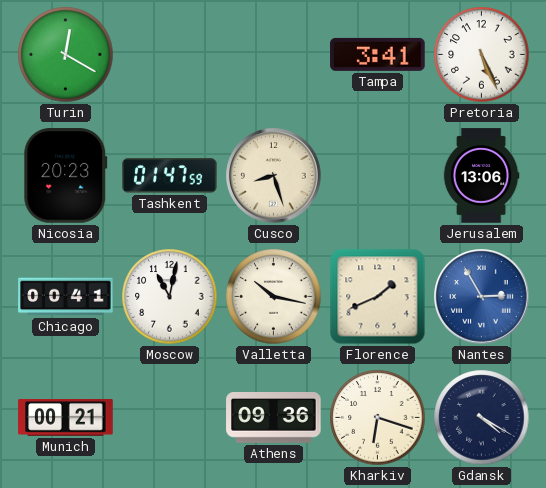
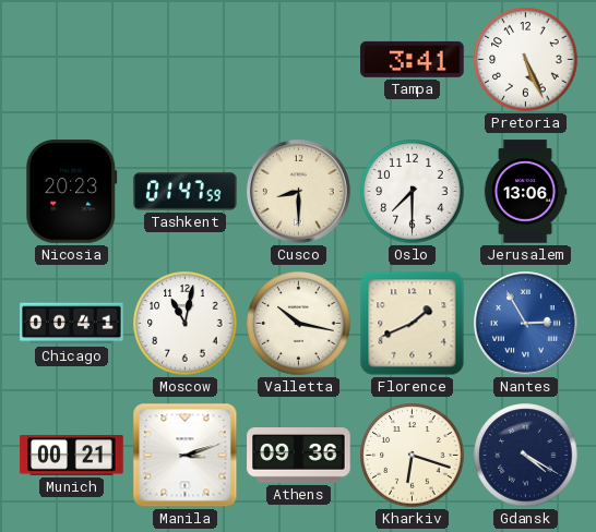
Turin: 12:20 -> none
Cusco: 8:27 -> 8:30
Oslo: none -> 7:30
Manila: none -> 3:12
